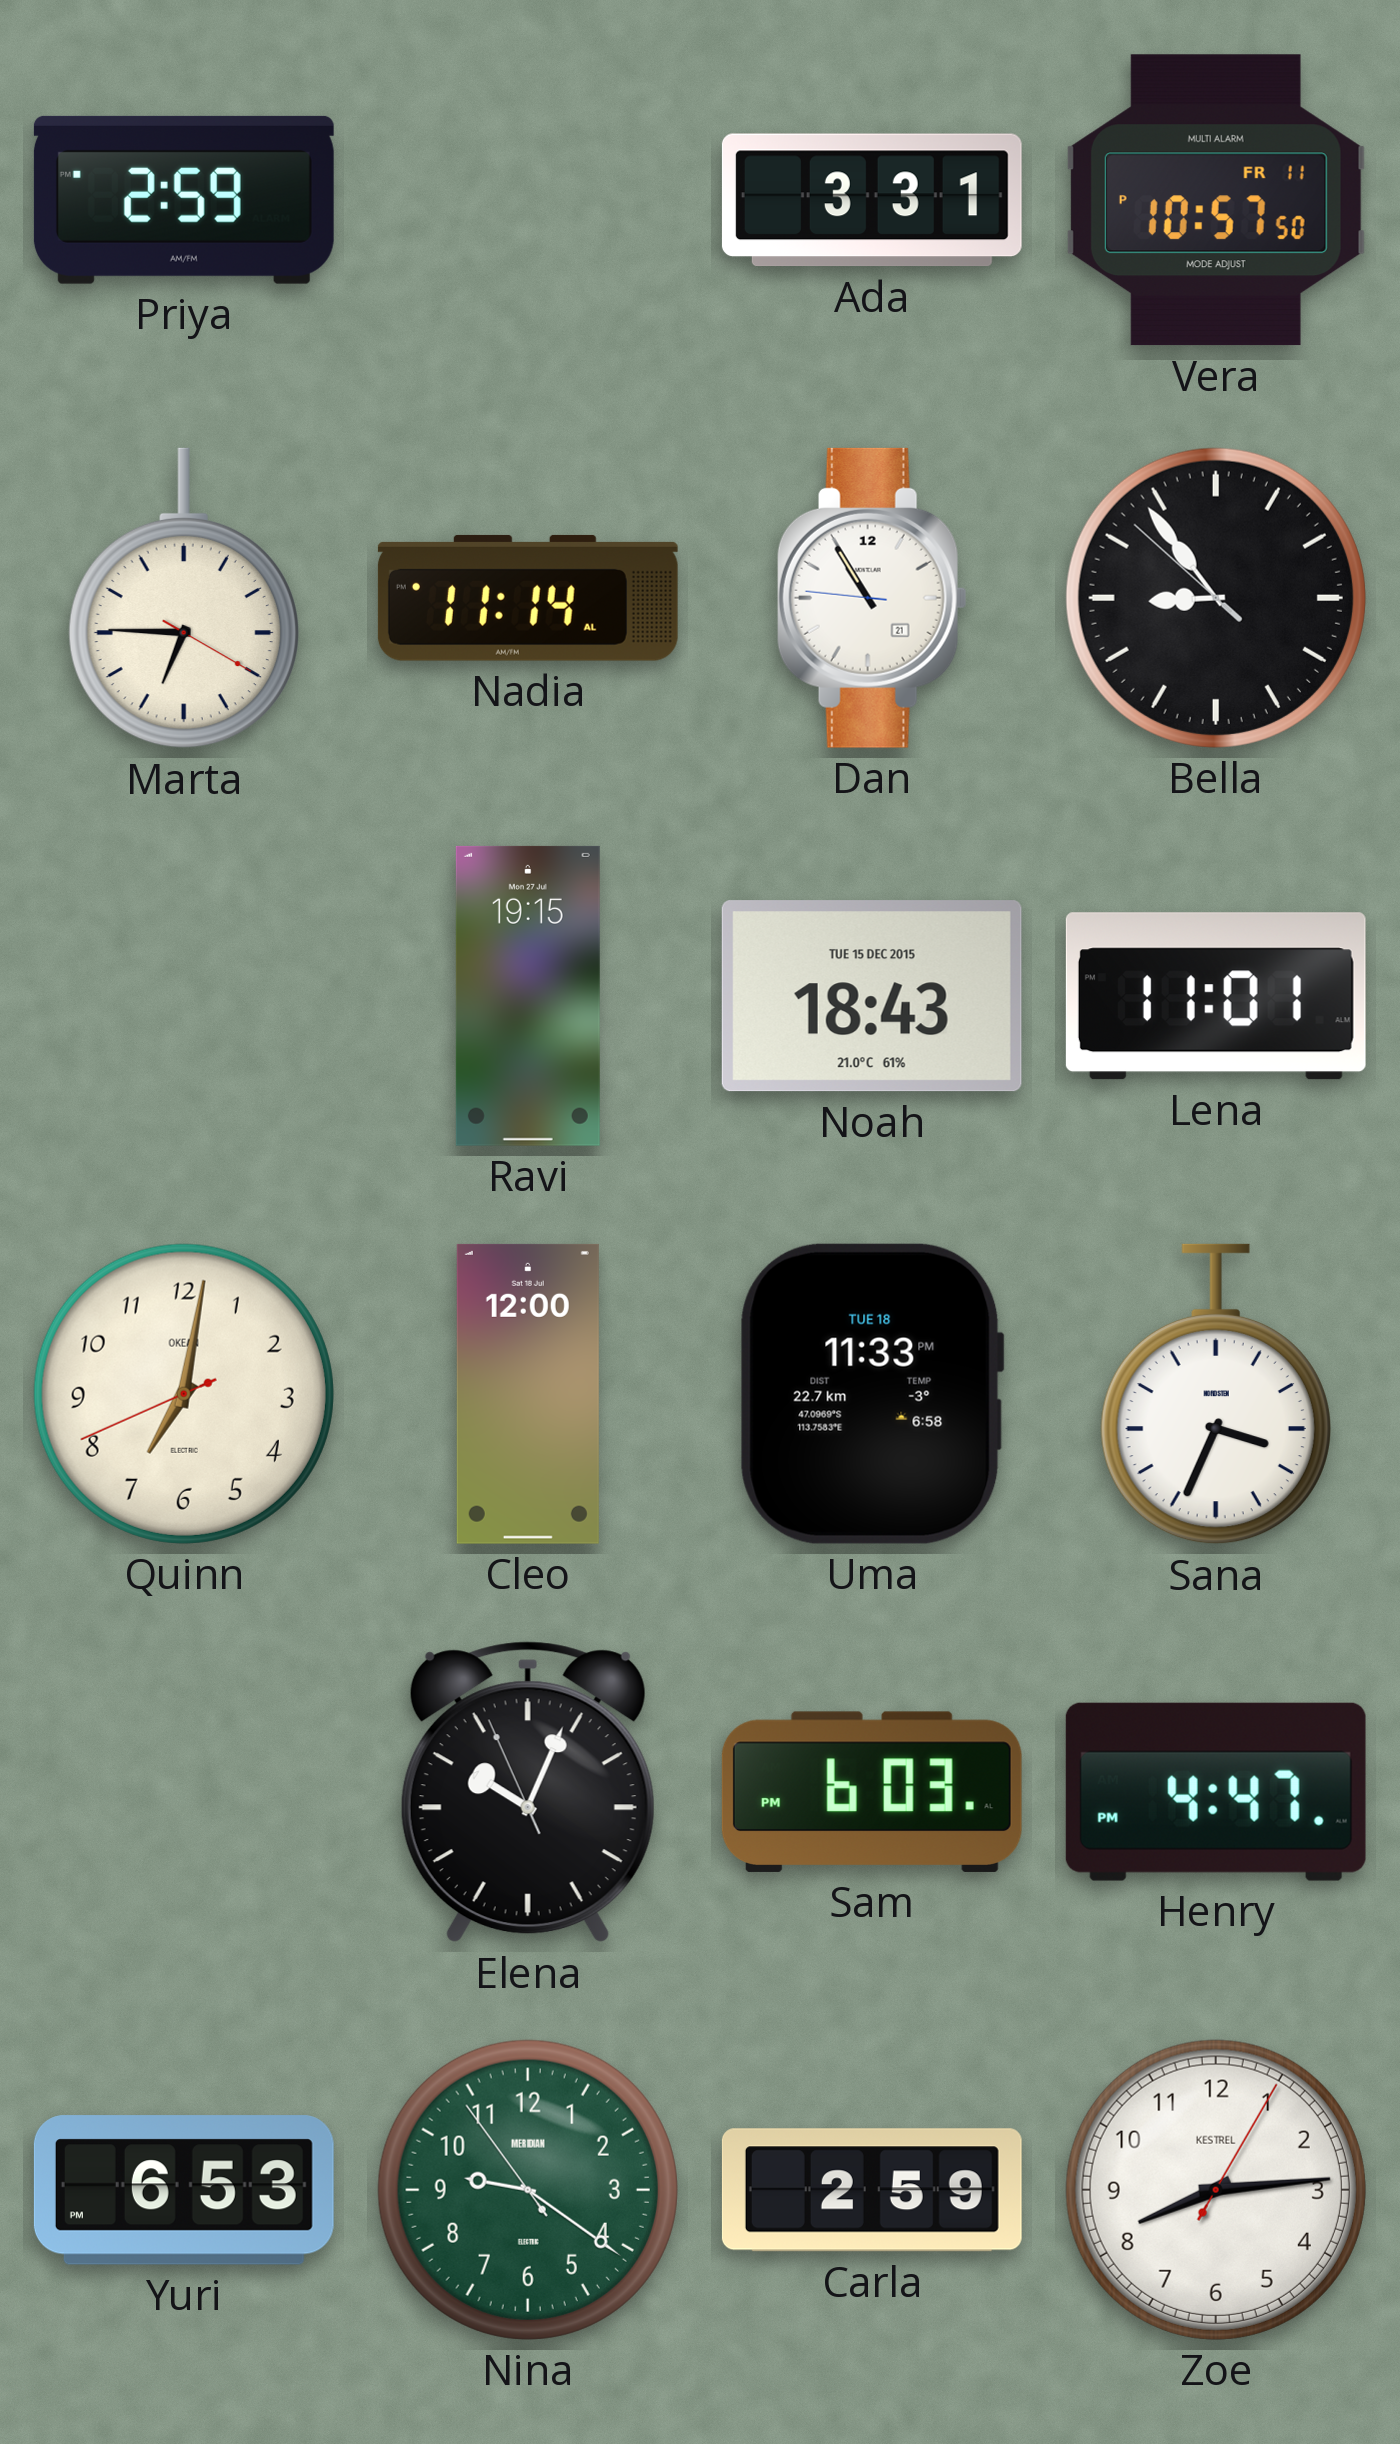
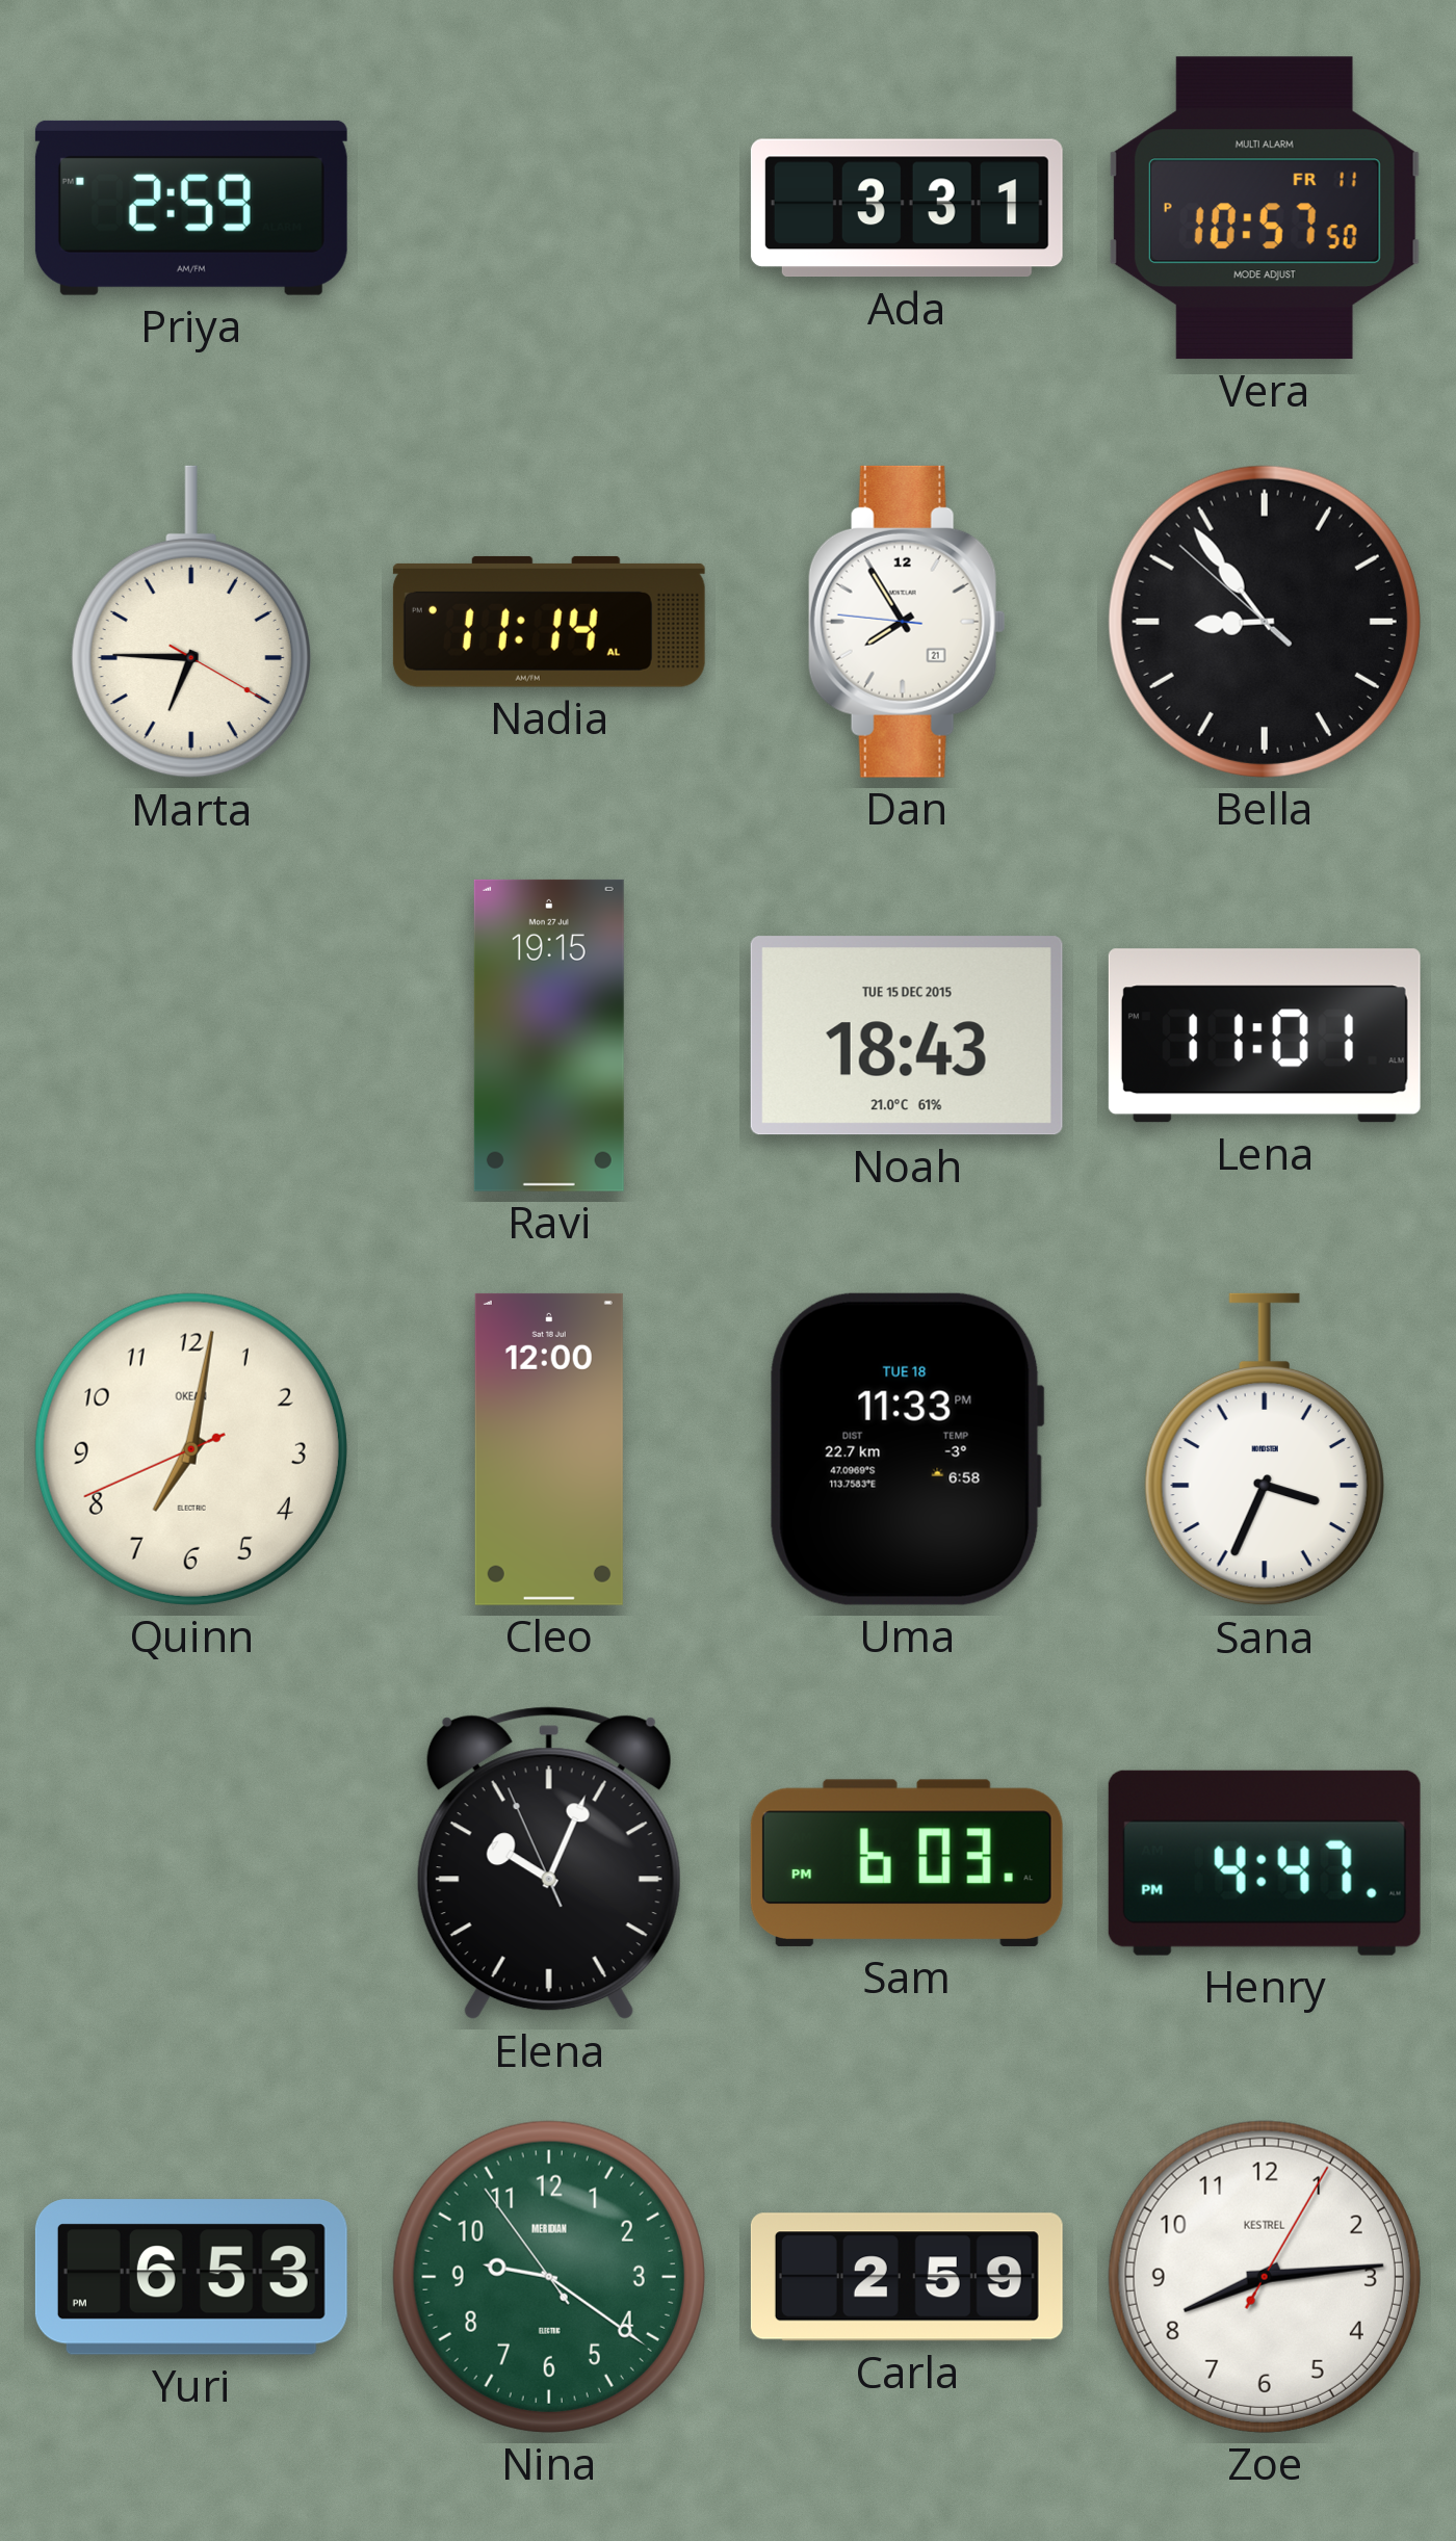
Dan: 10:54 -> 7:54
